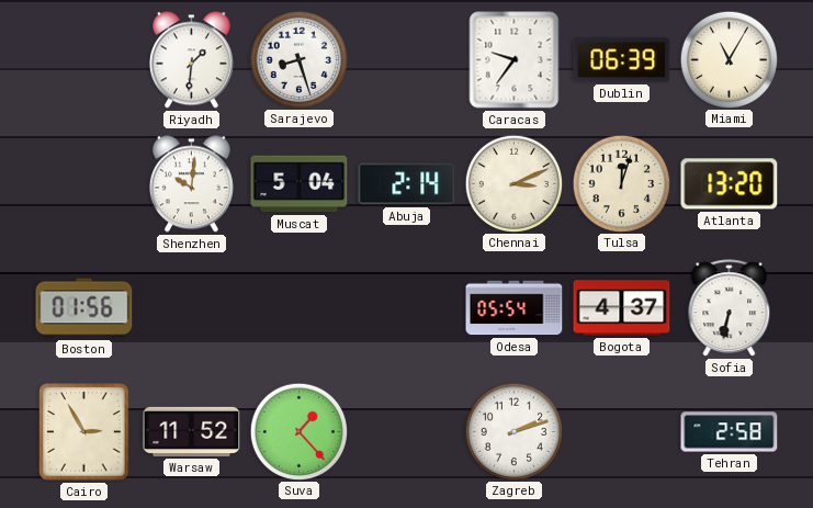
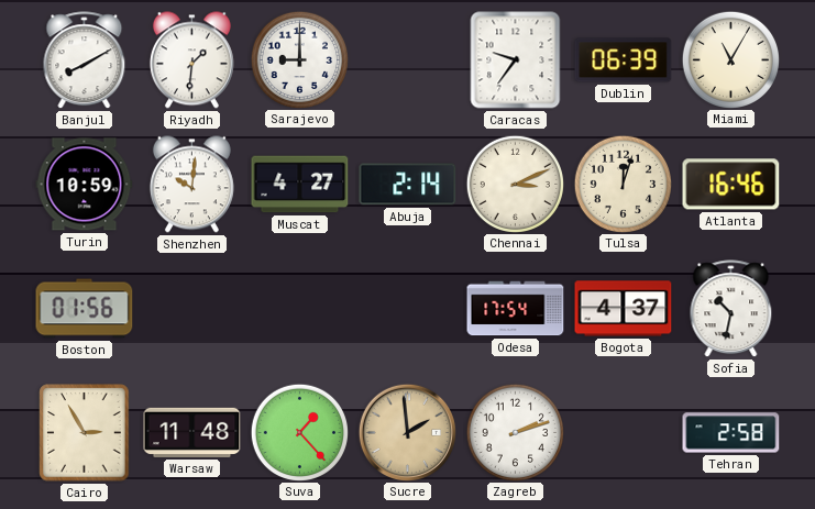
Banjul: none -> 8:10
Sarajevo: 8:27 -> 9:00
Turin: none -> 10:59
Muscat: 5:04 -> 4:27
Atlanta: 13:20 -> 16:46
Odesa: 05:54 -> 17:54
Sofia: 6:32 -> 10:32
Warsaw: 11:52 -> 11:48
Sucre: none -> 1:59
